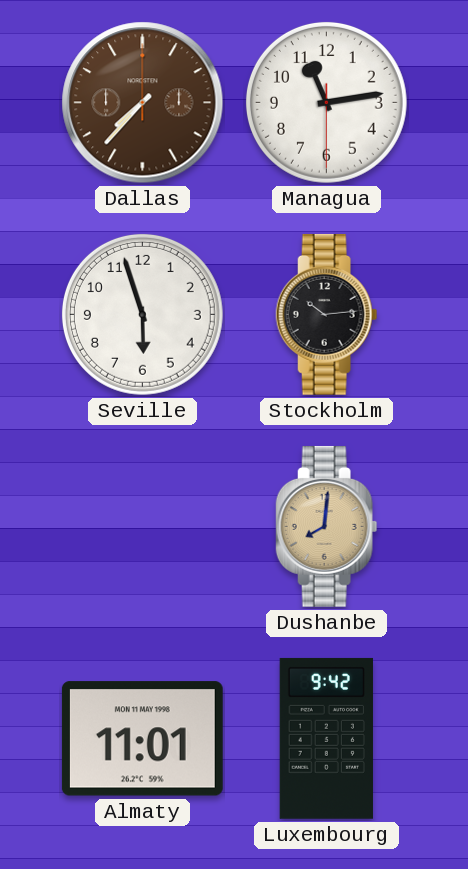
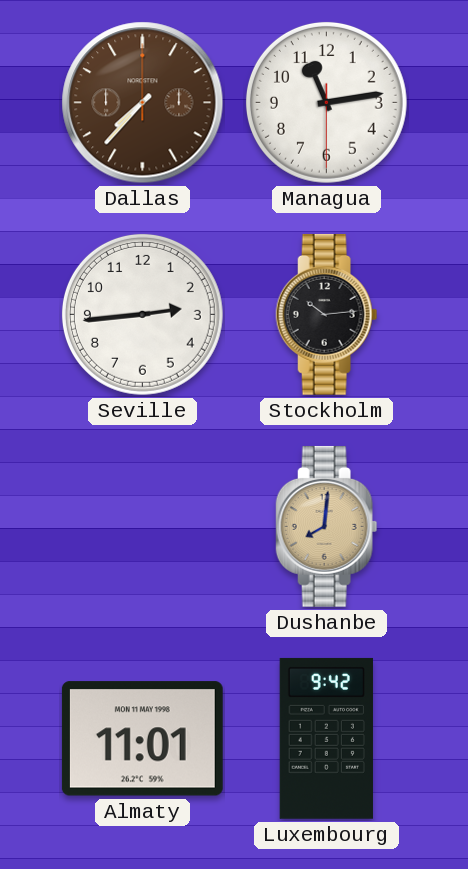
Seville: 5:57 -> 2:44
